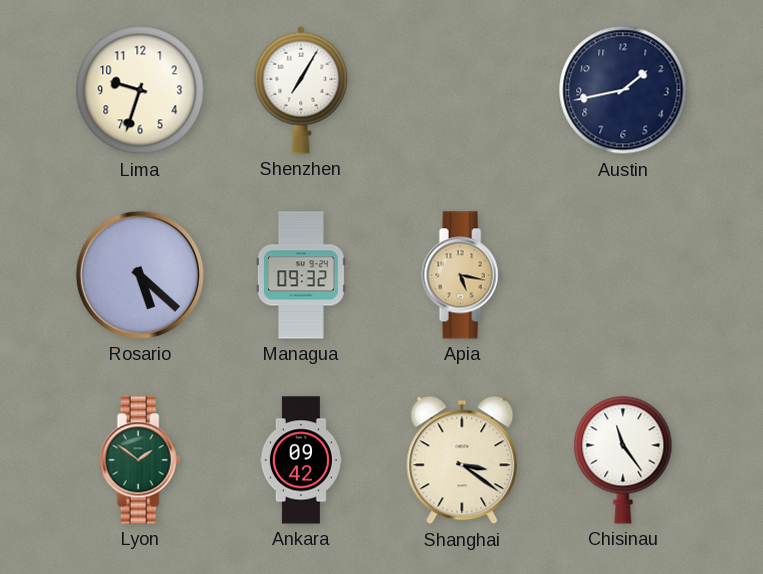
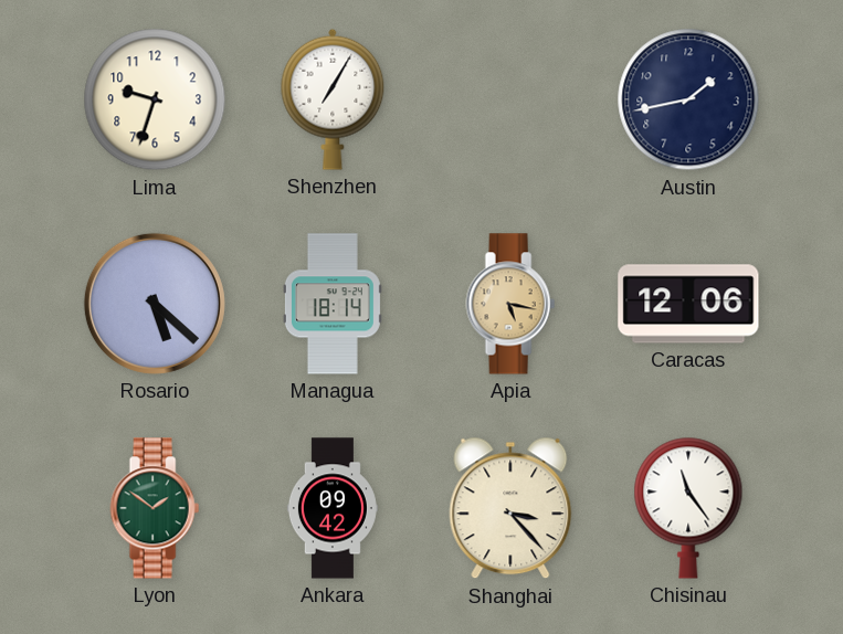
Managua: 09:32 -> 18:14
Caracas: none -> 12:06
Shanghai: 3:21 -> 3:23
